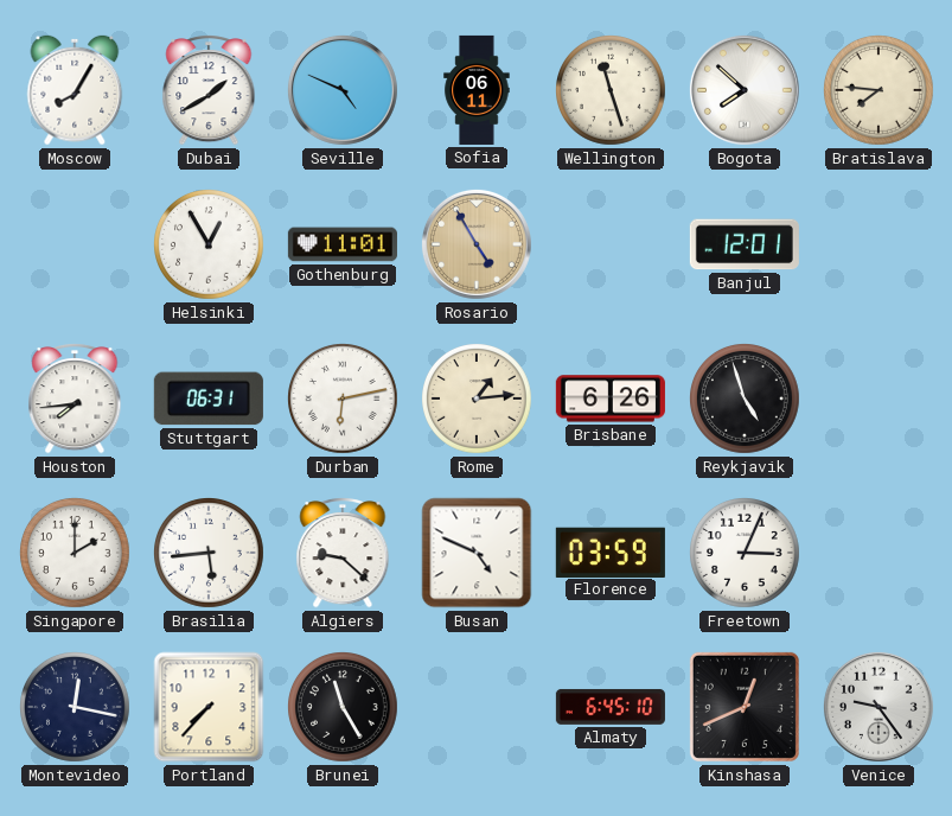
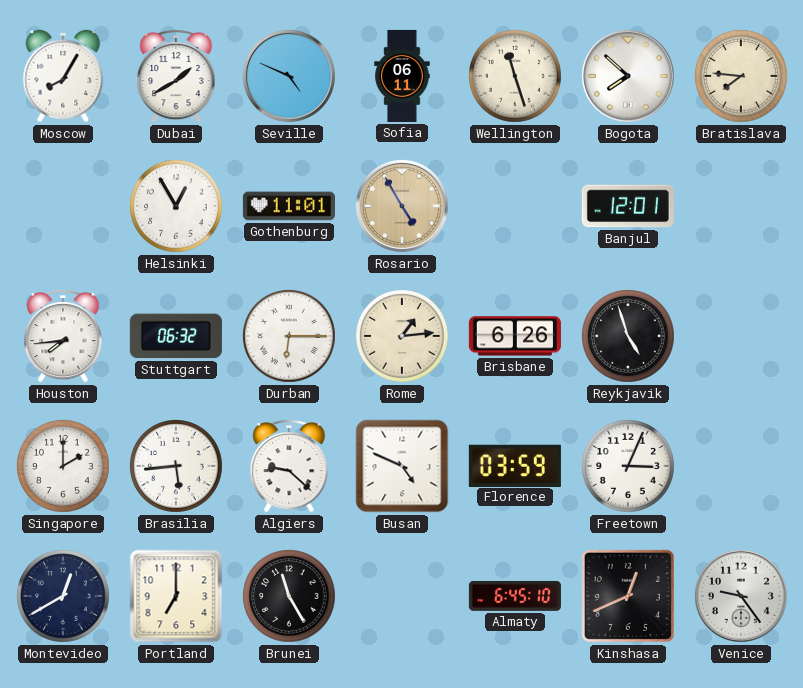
Stuttgart: 06:31 -> 06:32
Durban: 6:13 -> 6:15
Montevideo: 12:17 -> 12:40
Portland: 7:37 -> 7:00
